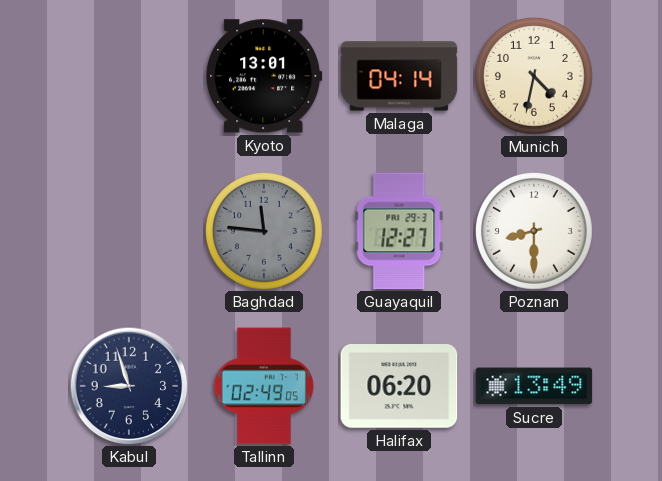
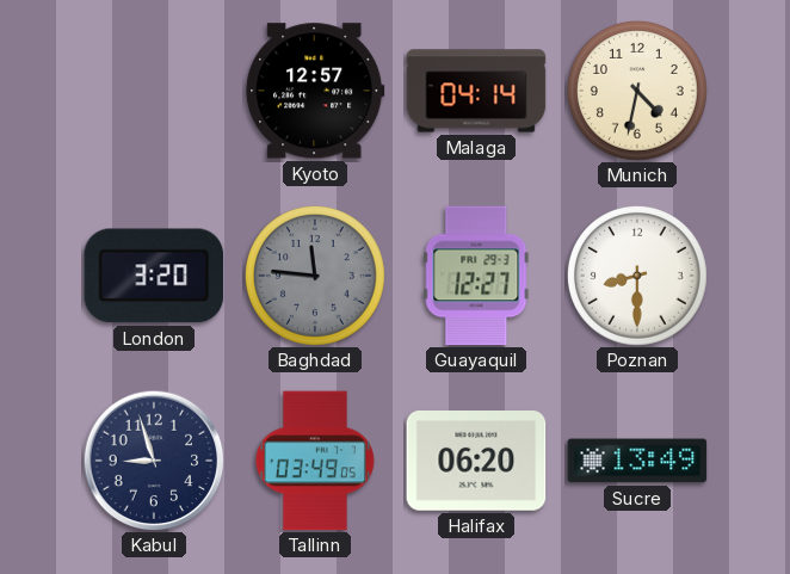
Kyoto: 13:01 -> 12:57
London: none -> 3:20
Tallinn: 02:49 -> 03:49
